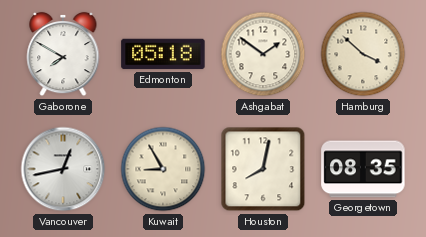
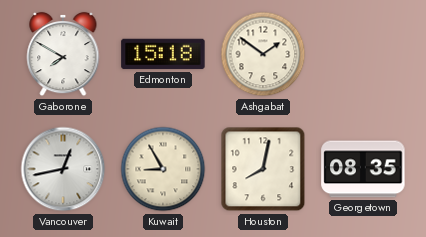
Edmonton: 05:18 -> 15:18
Hamburg: 3:52 -> none
